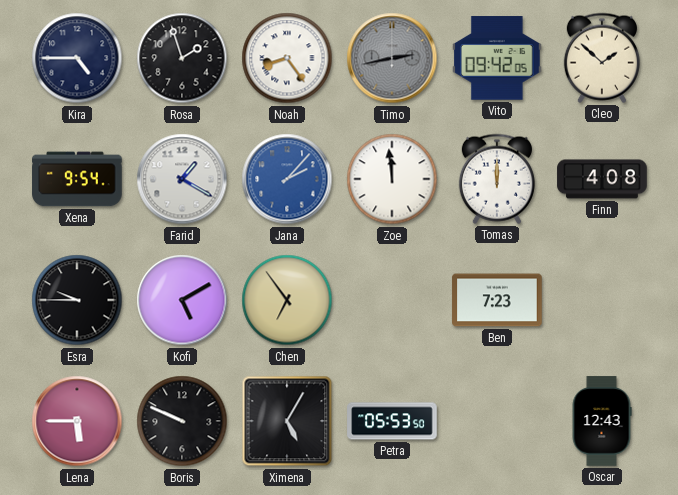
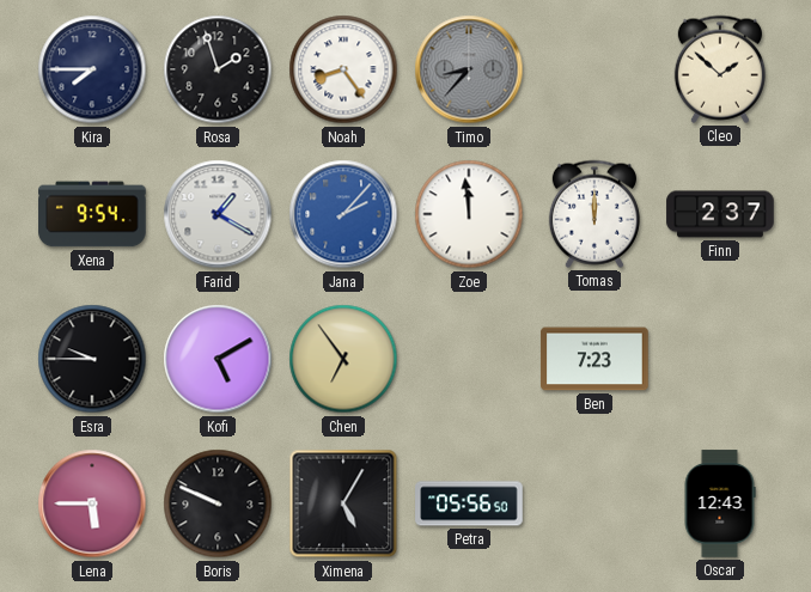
Kira: 4:45 -> 7:45
Timo: 2:43 -> 8:37
Vito: 09:42 -> none
Finn: 4:08 -> 2:37
Petra: 05:53 -> 05:56
